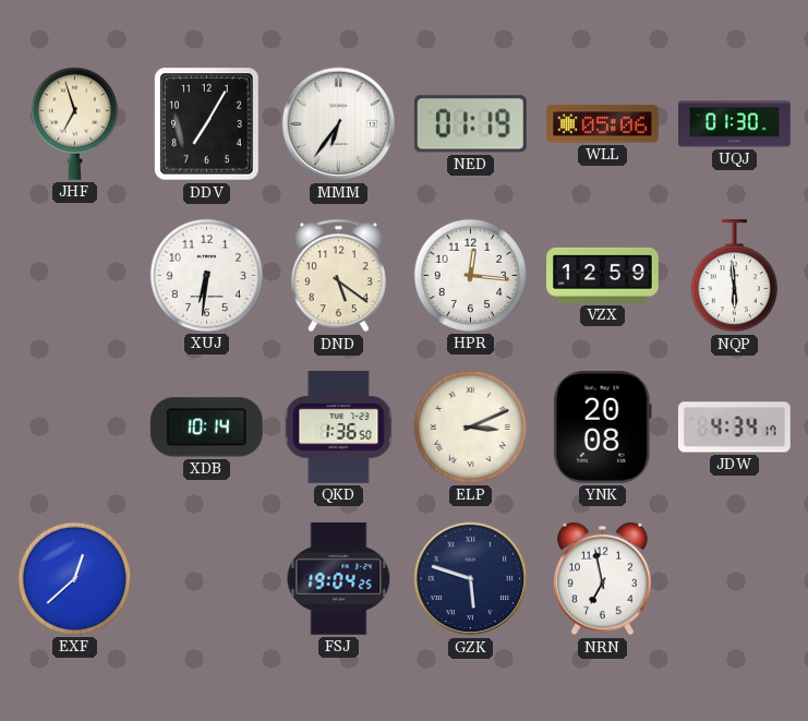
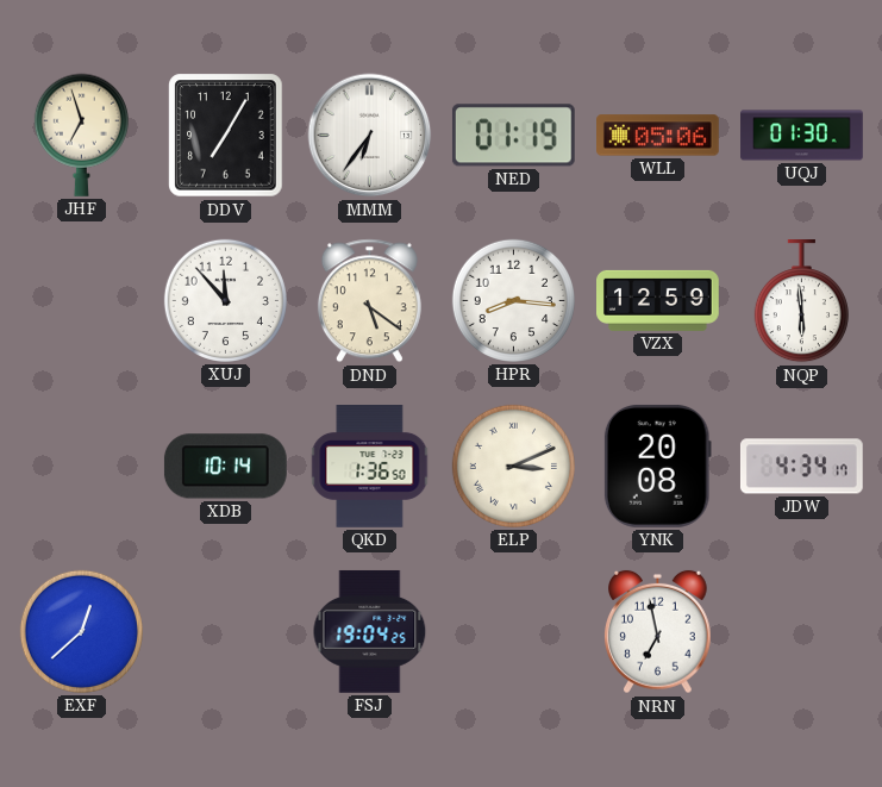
XUJ: 6:31 -> 11:53
HPR: 12:16 -> 8:16
GZK: 5:48 -> none
